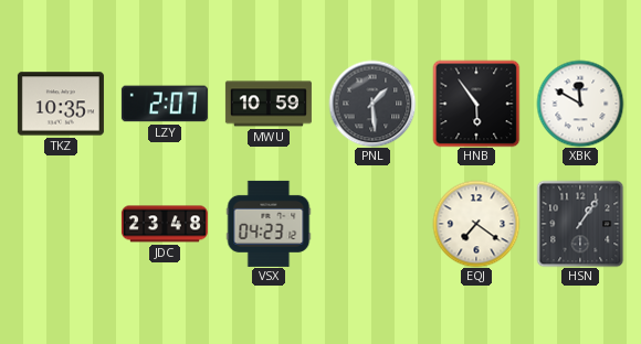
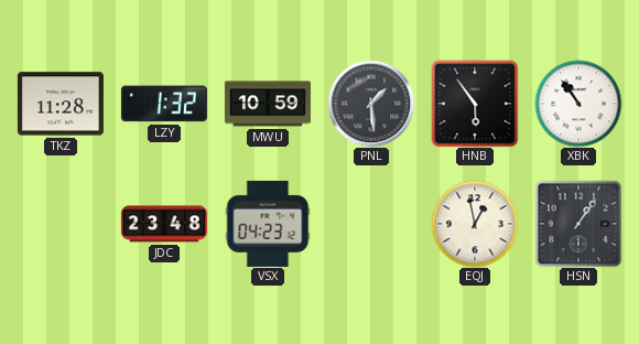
TKZ: 10:35 -> 11:28
LZY: 2:07 -> 1:32
XBK: 11:50 -> 10:54
EQJ: 7:21 -> 12:58
